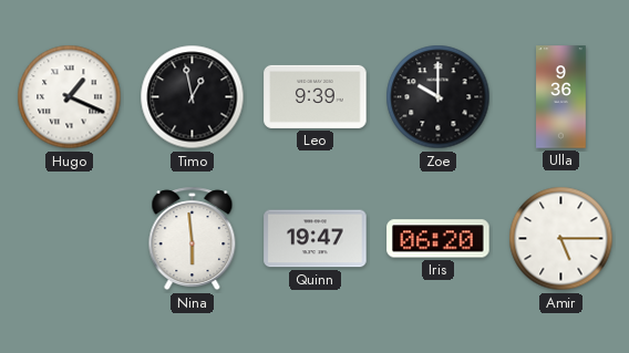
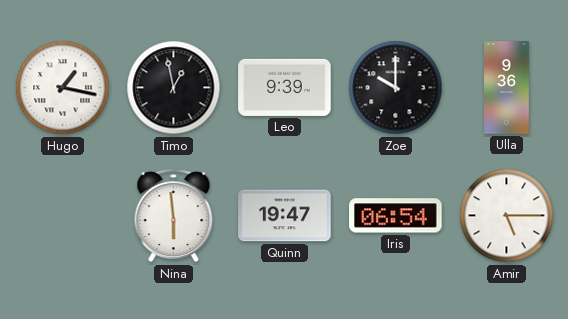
Hugo: 1:19 -> 1:17
Iris: 06:20 -> 06:54
